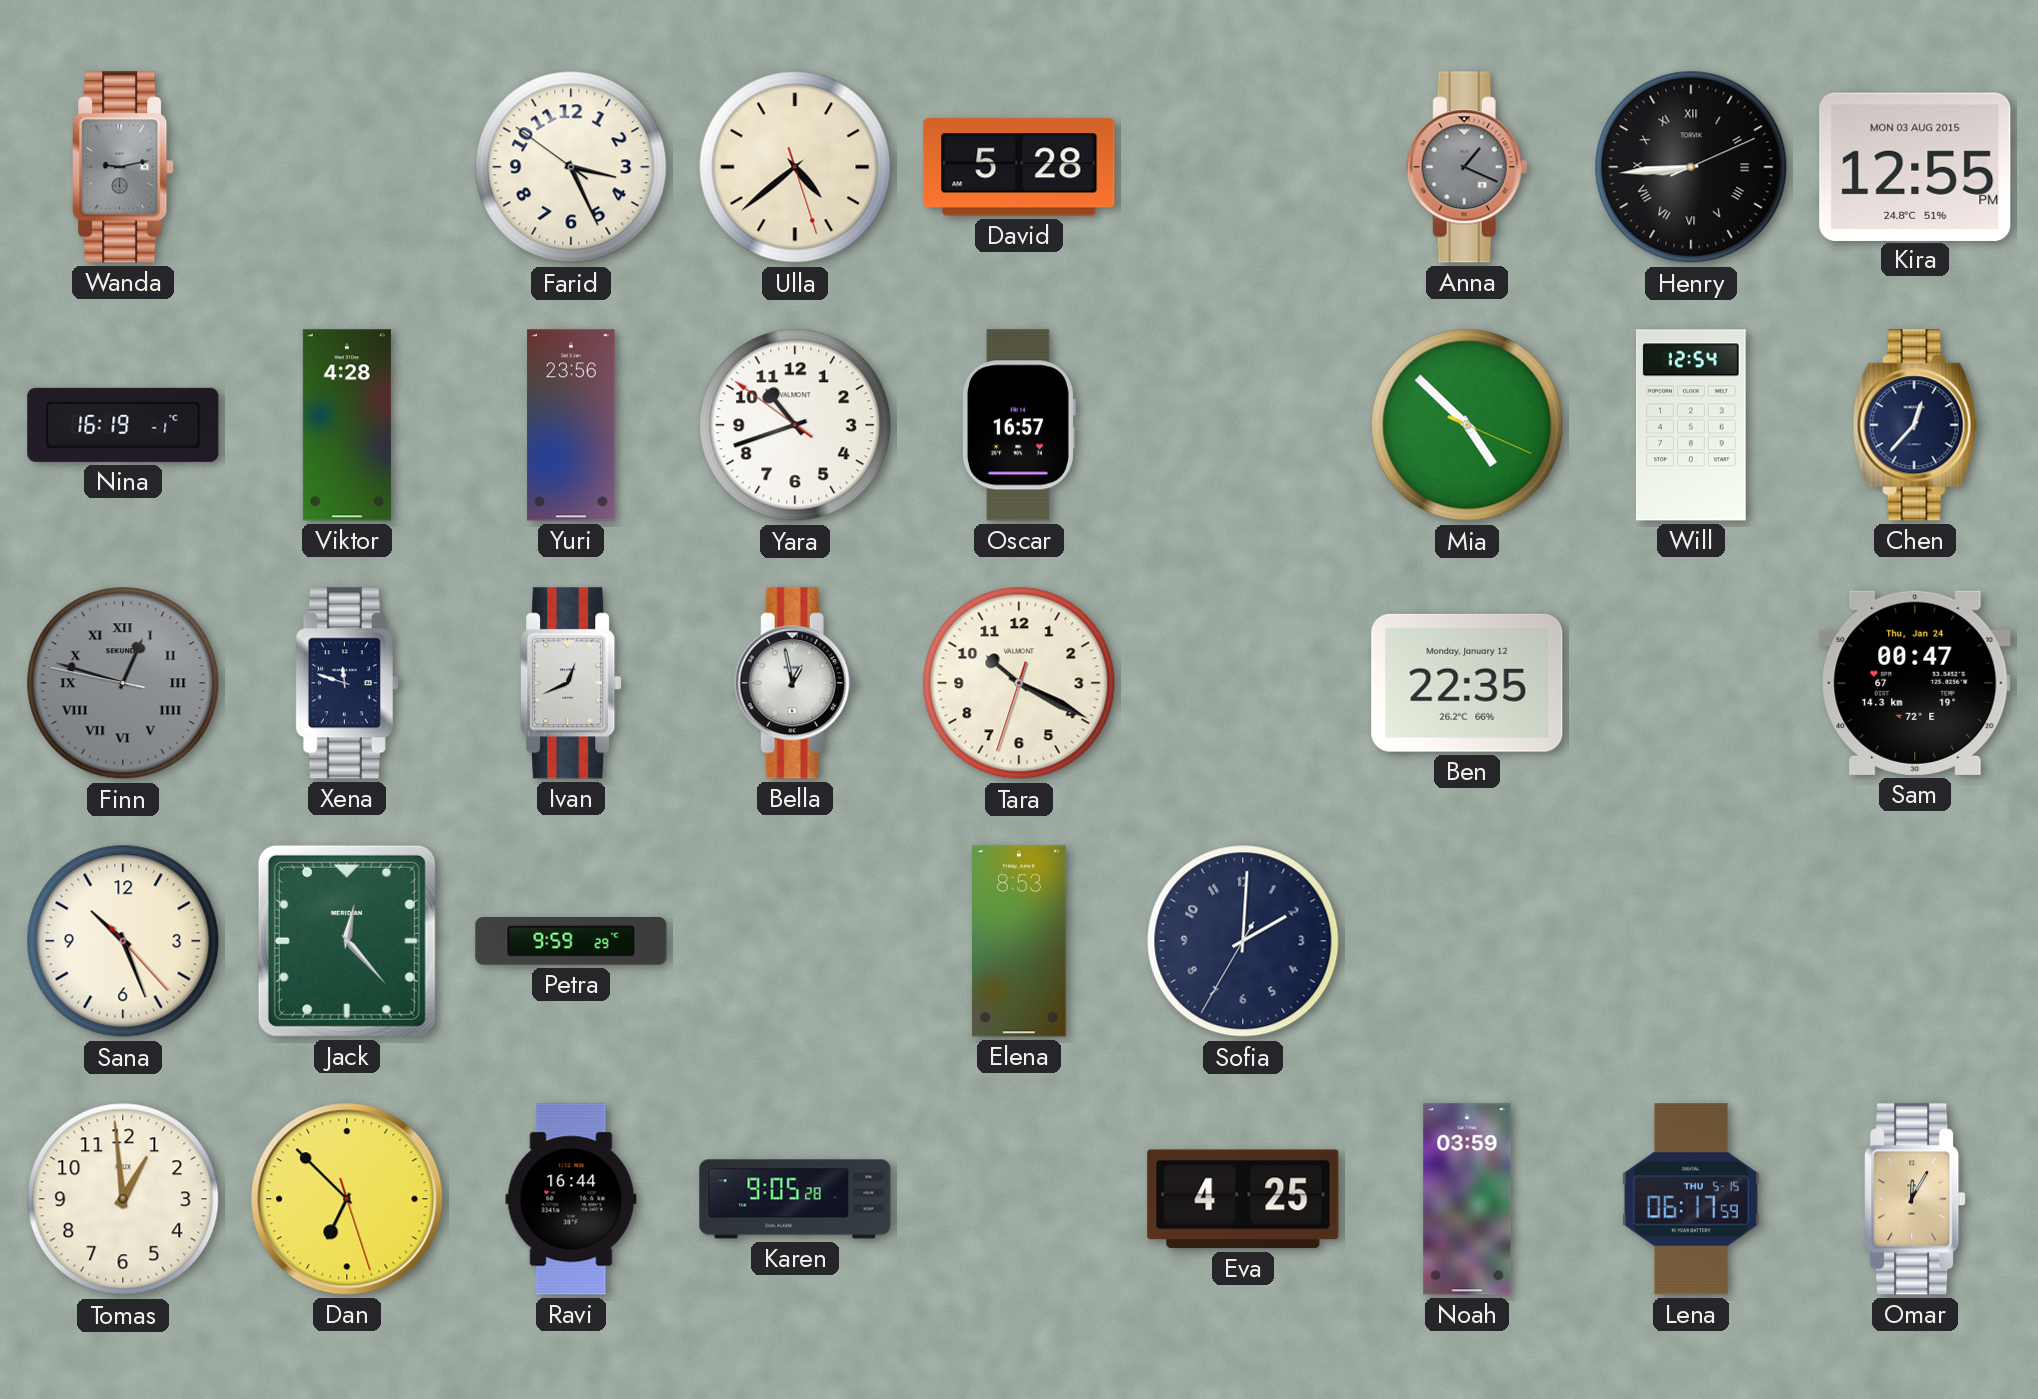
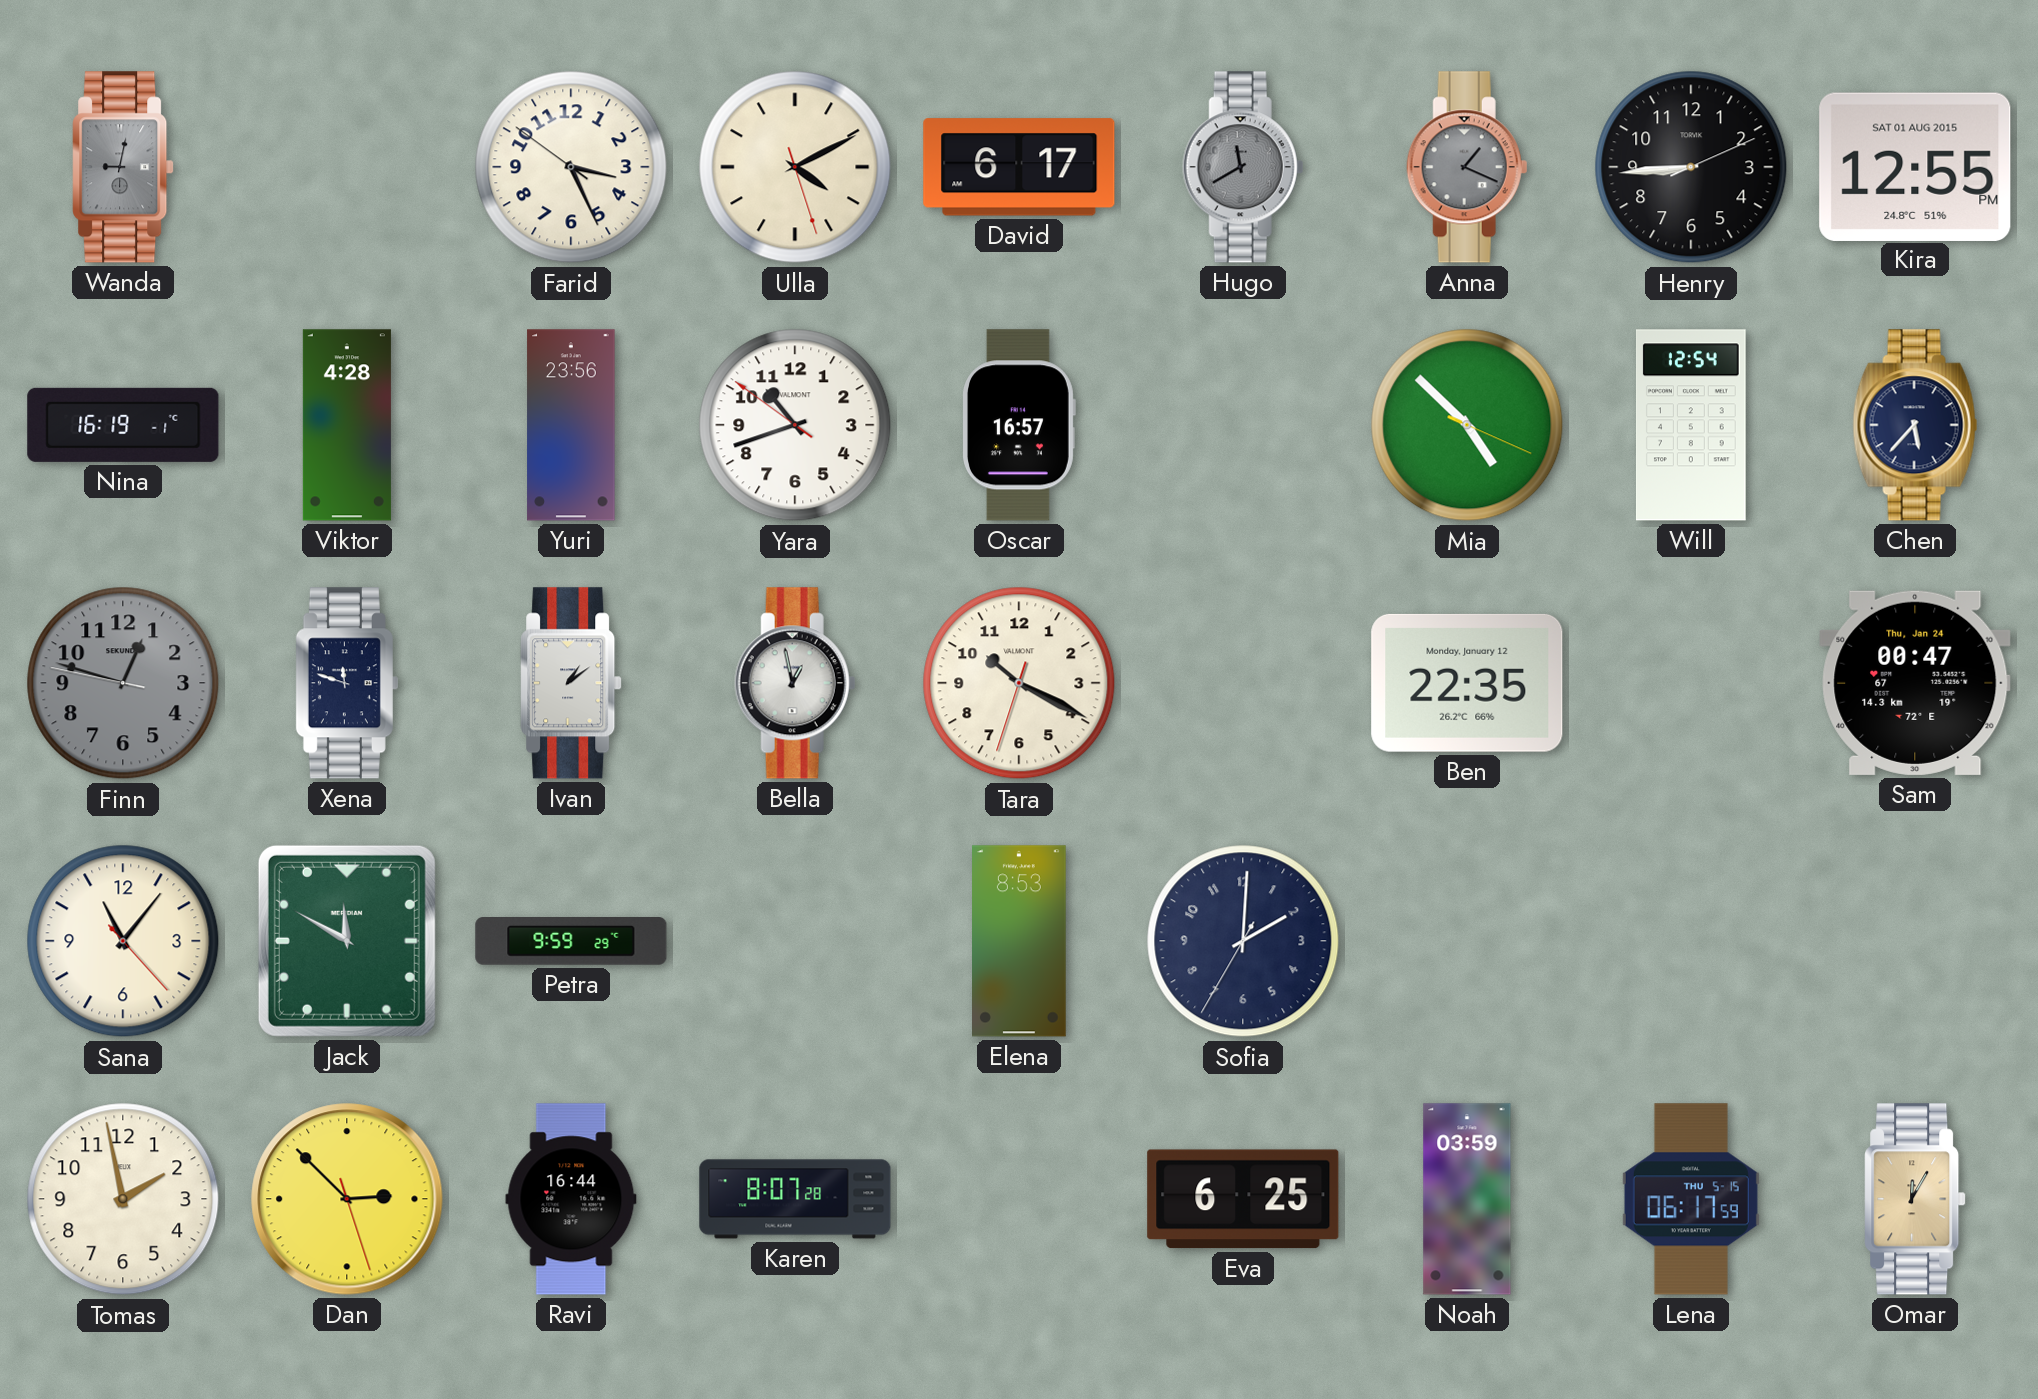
Wanda: 9:13 -> 9:02
Ulla: 4:38 -> 4:10
David: 5:28 -> 6:17
Hugo: none -> 11:40
Henry numerals: Roman -> Arabic
Kira date: MON 03 AUG 2015 -> SAT 01 AUG 2015
Chen: 12:37 -> 5:37
Finn numerals: Roman -> Arabic
Ivan: 12:41 -> 1:09
Sana: 10:26 -> 11:06
Jack: 12:23 -> 11:50
Tomas: 12:59 -> 1:58
Dan: 6:52 -> 2:52
Karen: 9:05 -> 8:07
Eva: 4:25 -> 6:25
